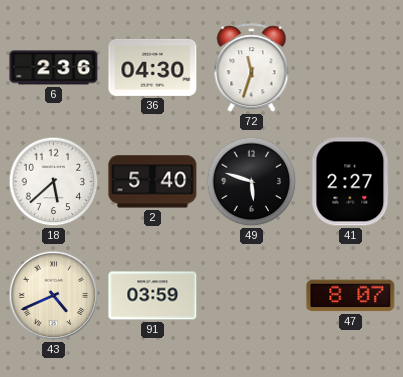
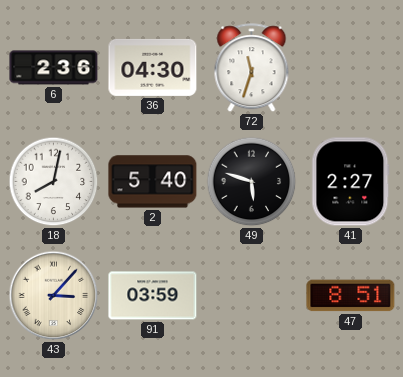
18: 5:38 -> 8:02
43: 4:41 -> 3:07
47: 8:07 -> 8:51
